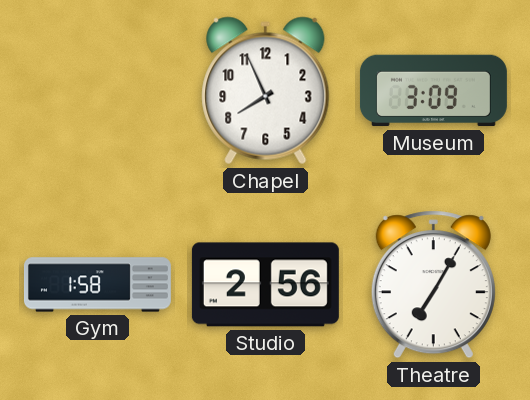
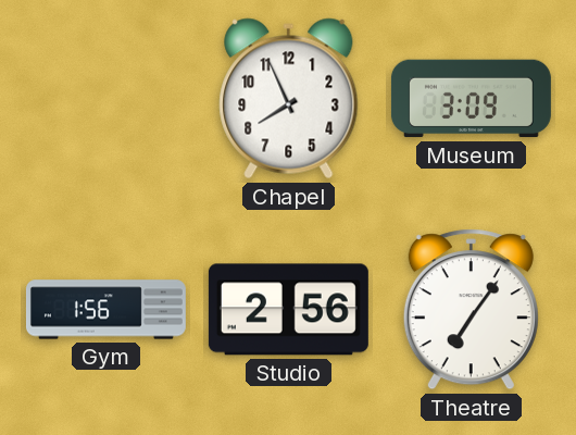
Gym: 1:58 -> 1:56
Theatre: 7:05 -> 7:06
